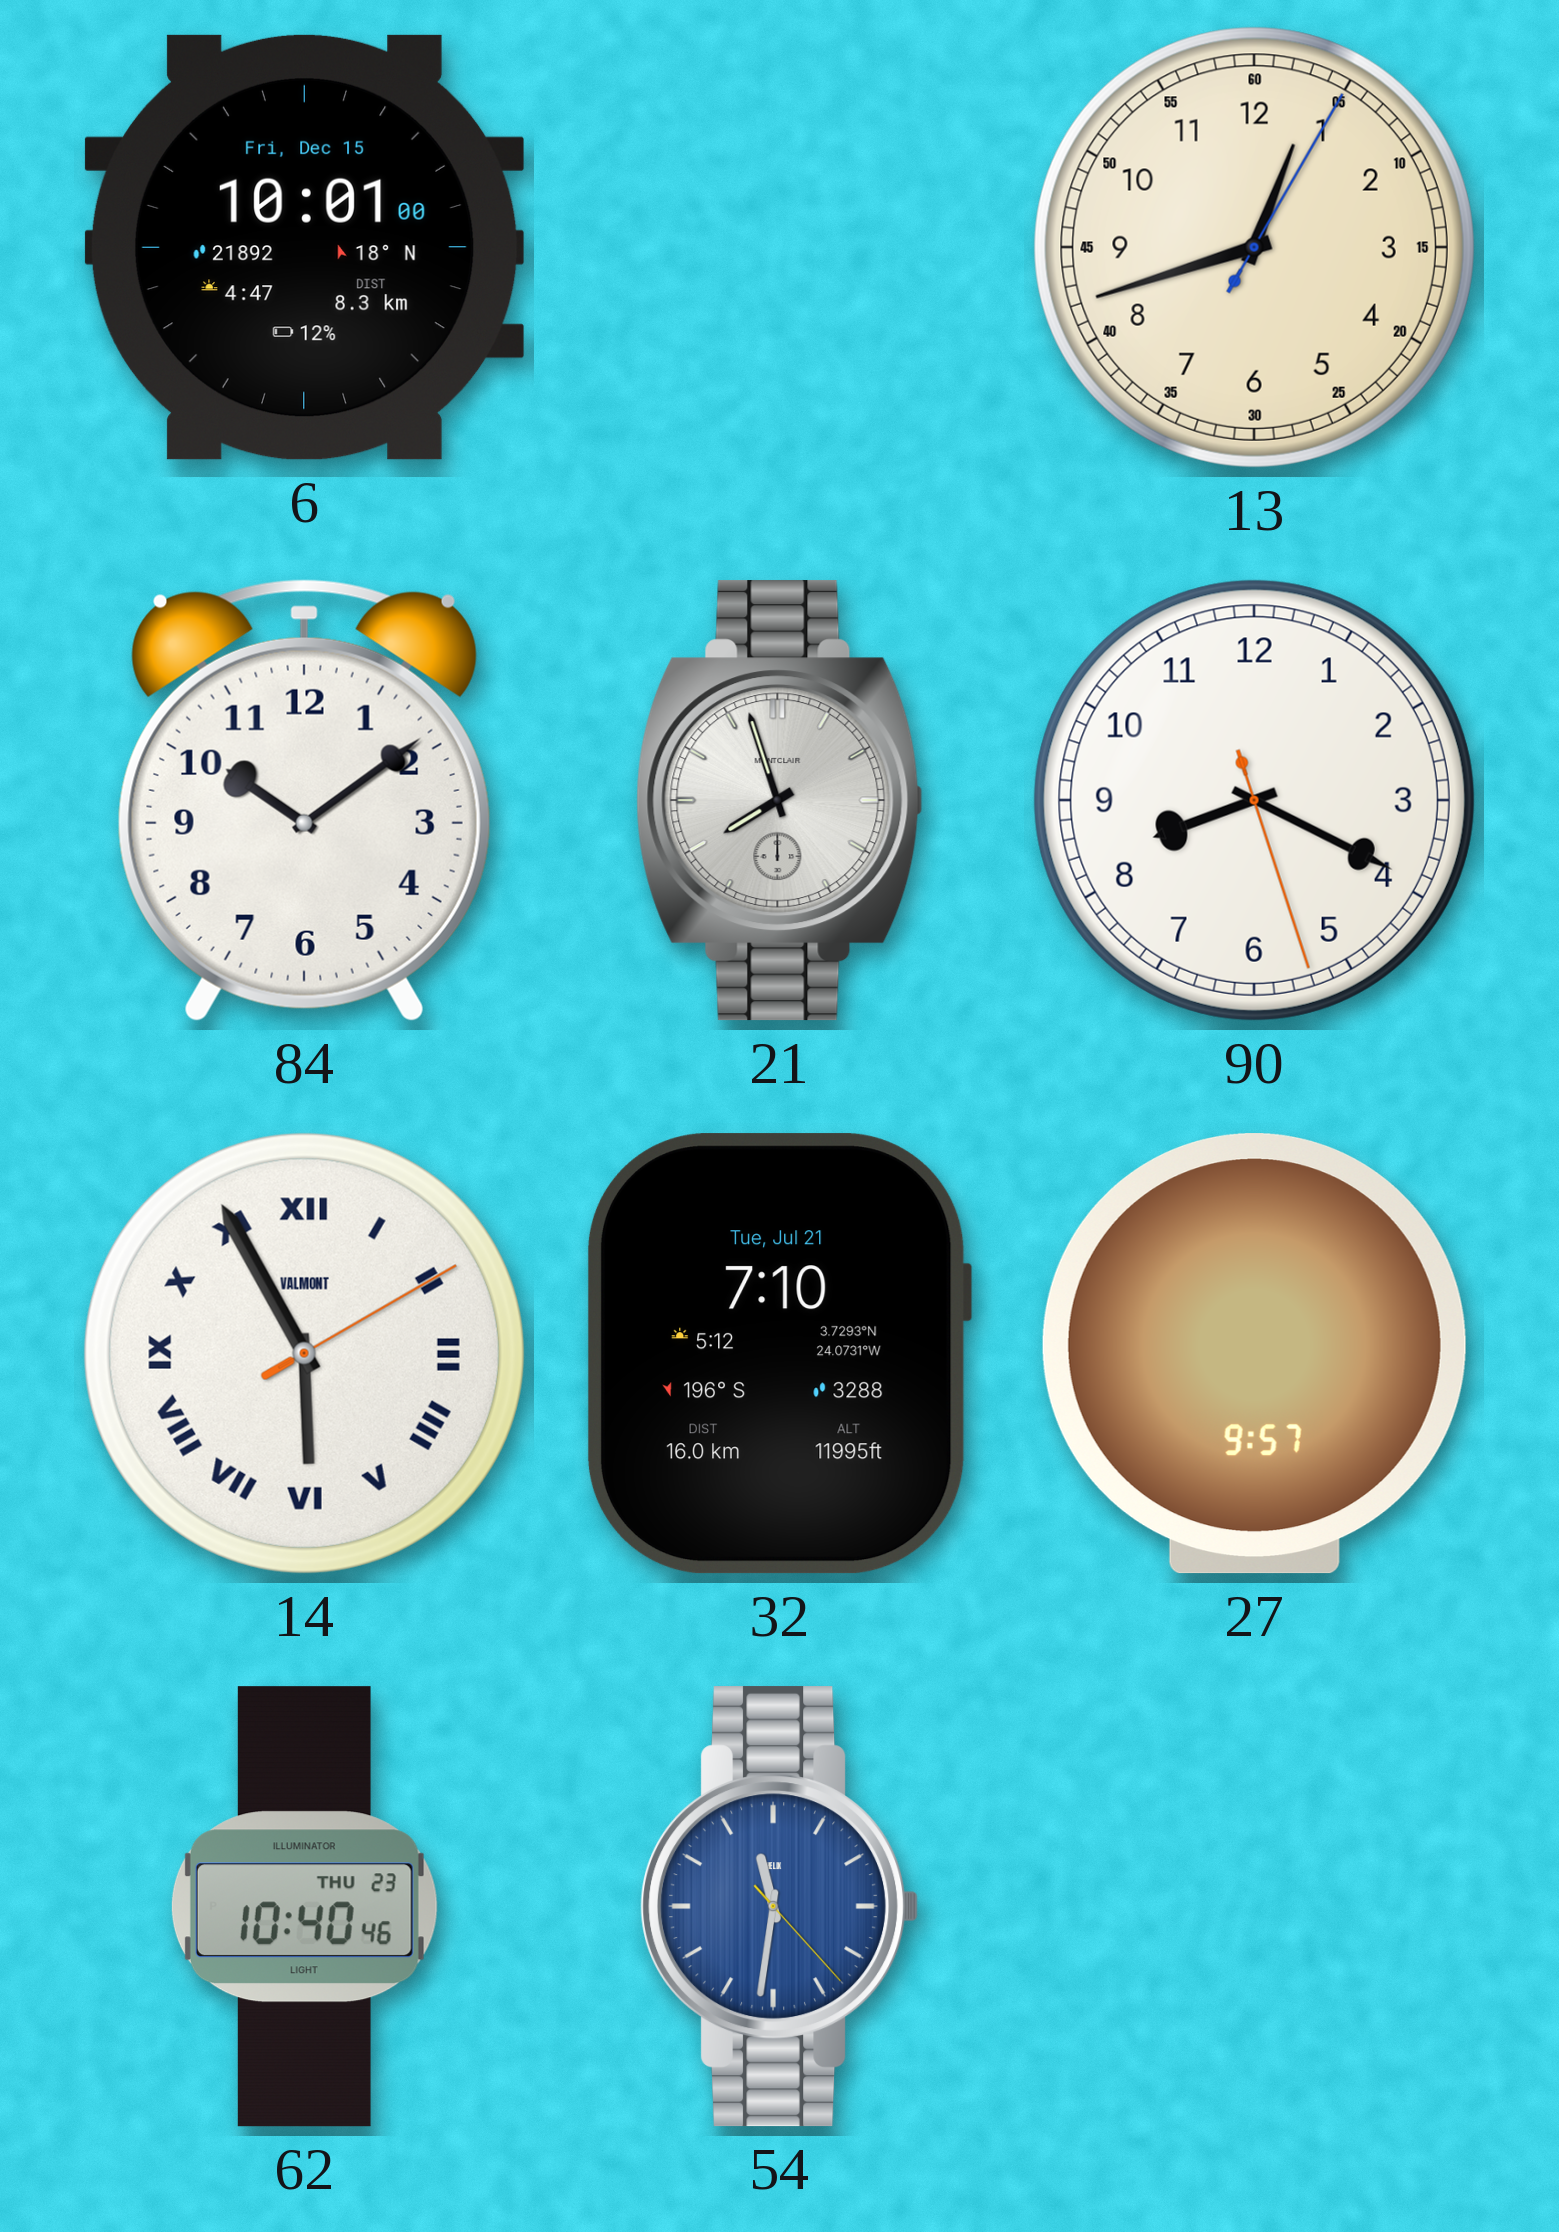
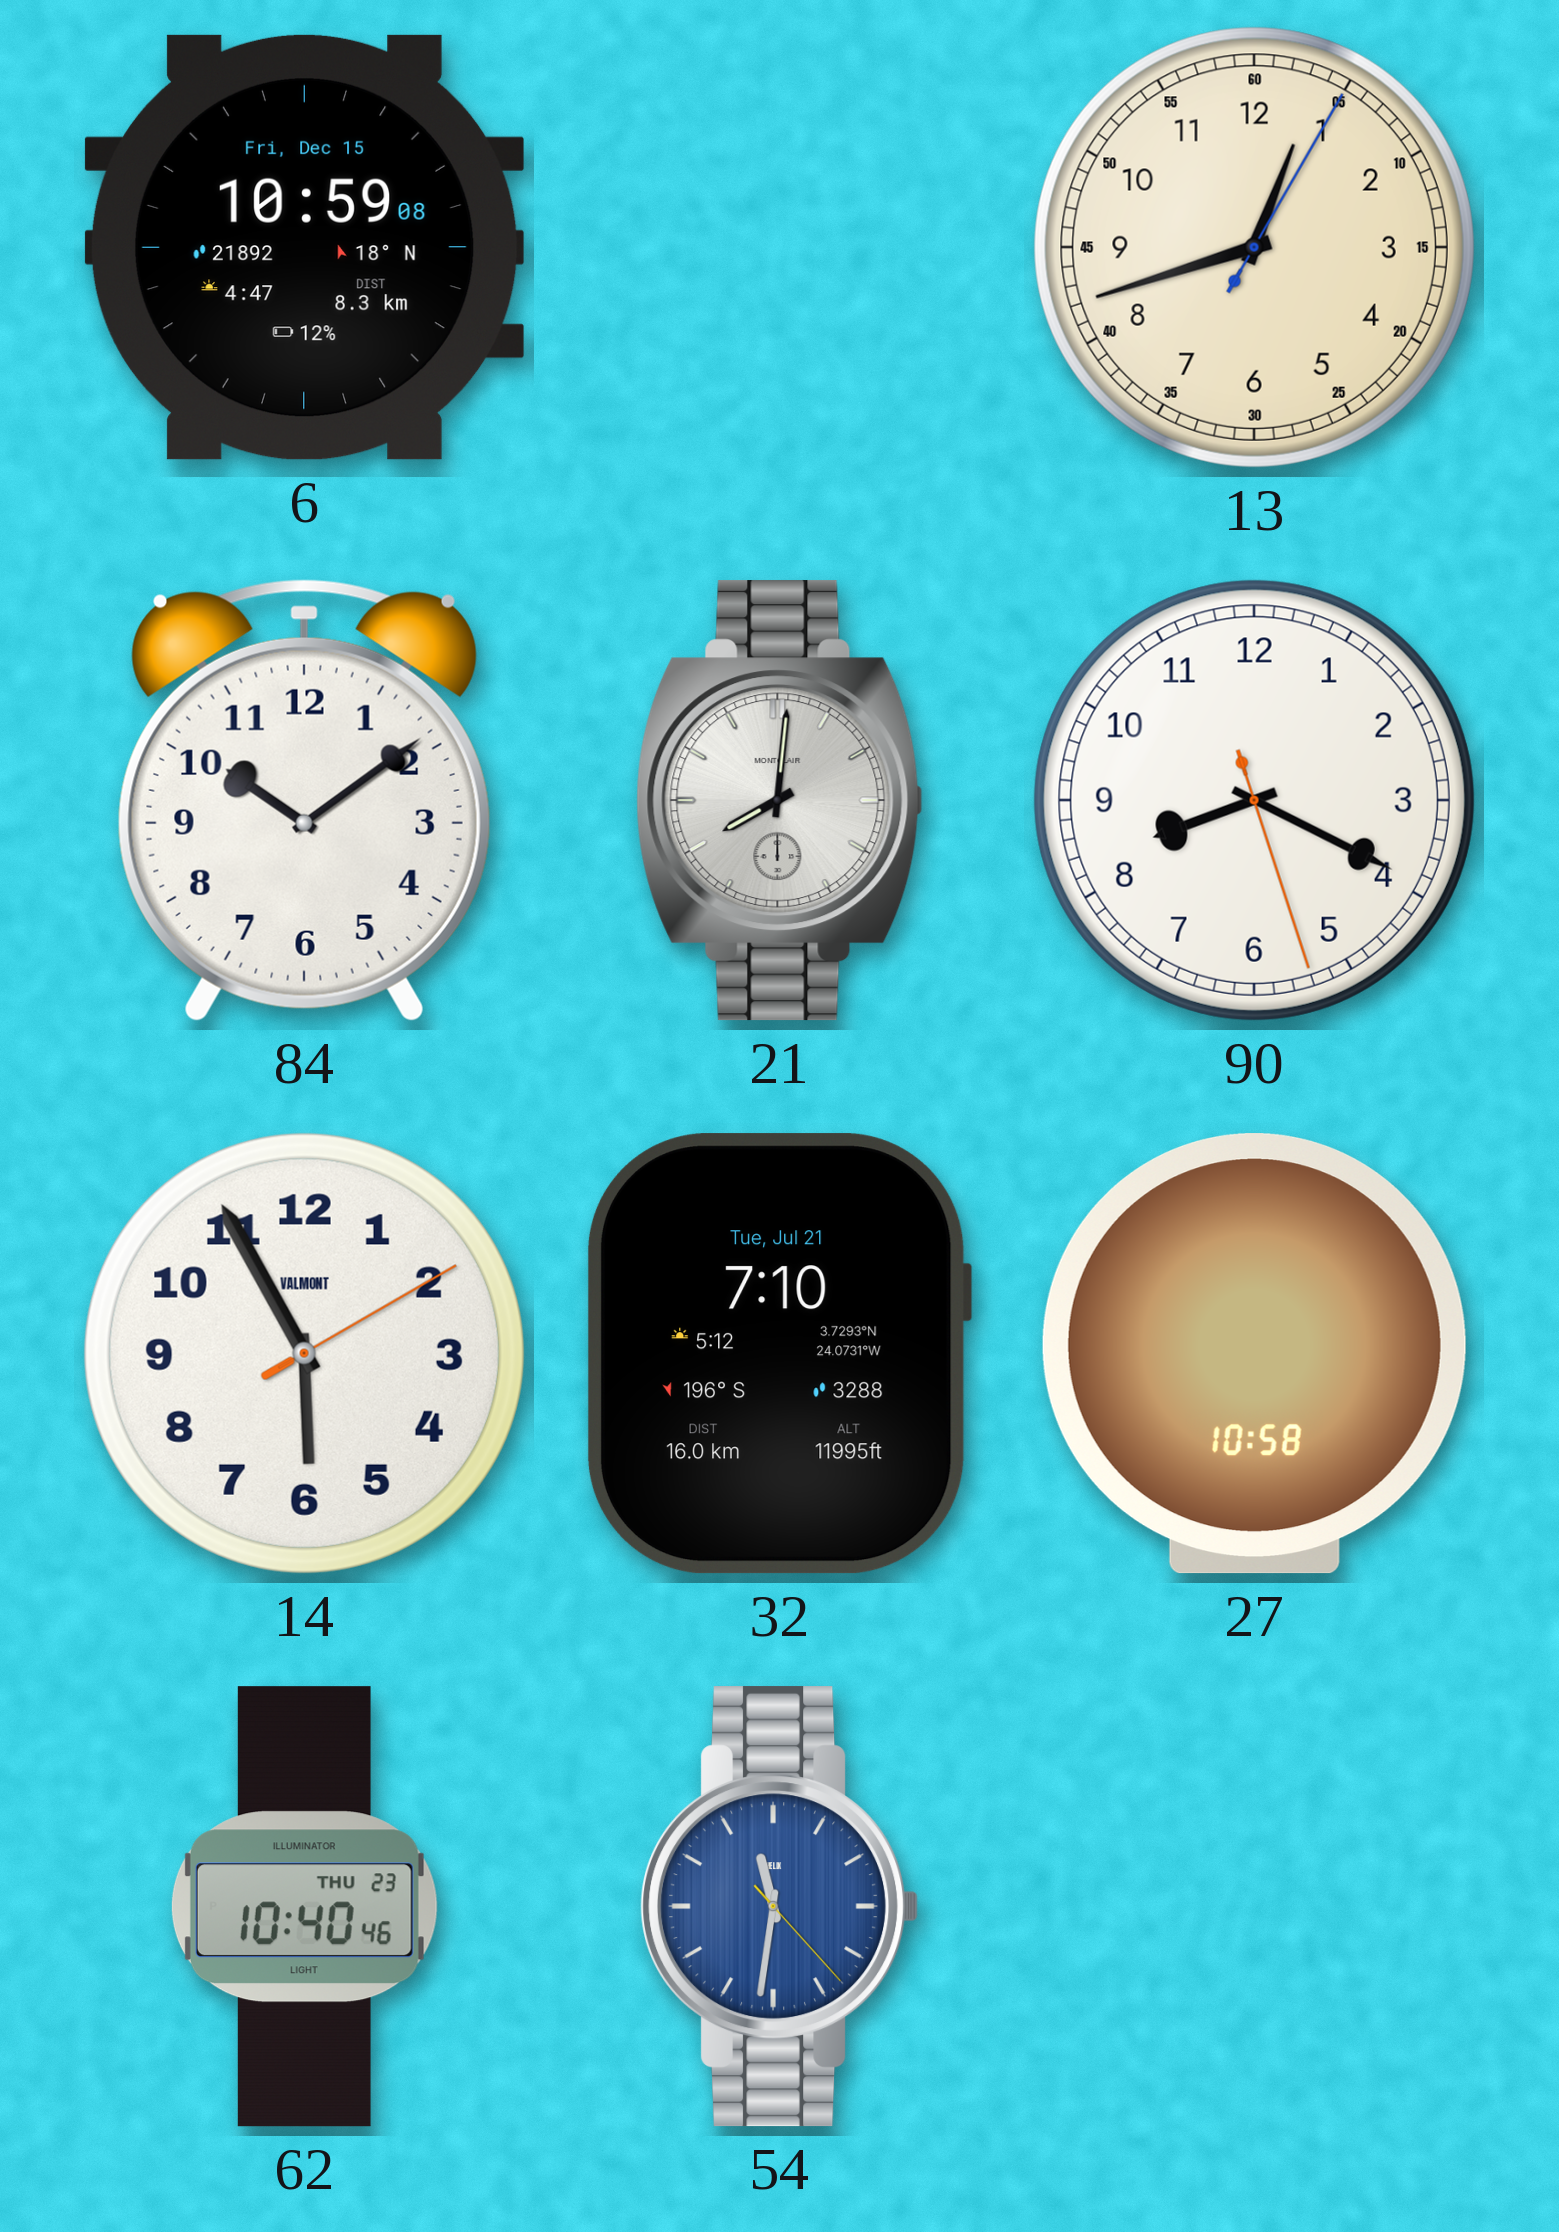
6: 10:01 -> 10:59
21: 7:57 -> 8:01
14 numerals: Roman -> Arabic
27: 9:57 -> 10:58
